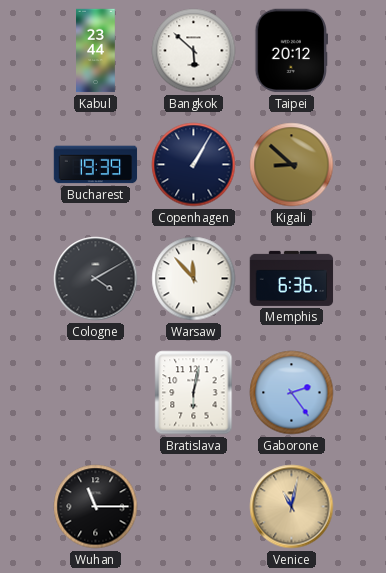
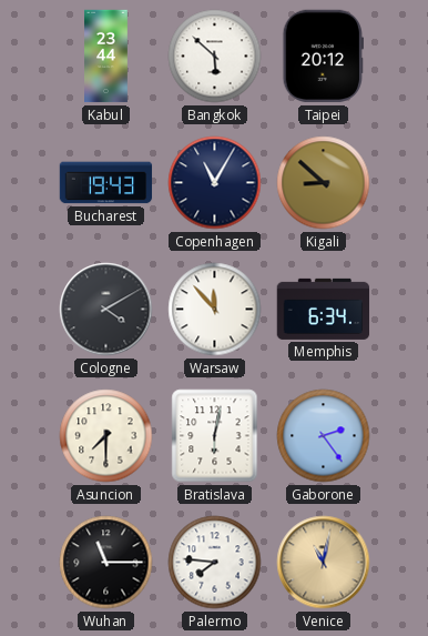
Bucharest: 19:39 -> 19:43
Copenhagen: 1:05 -> 11:05
Memphis: 6:36 -> 6:34
Asuncion: none -> 7:30
Palermo: none -> 7:46
